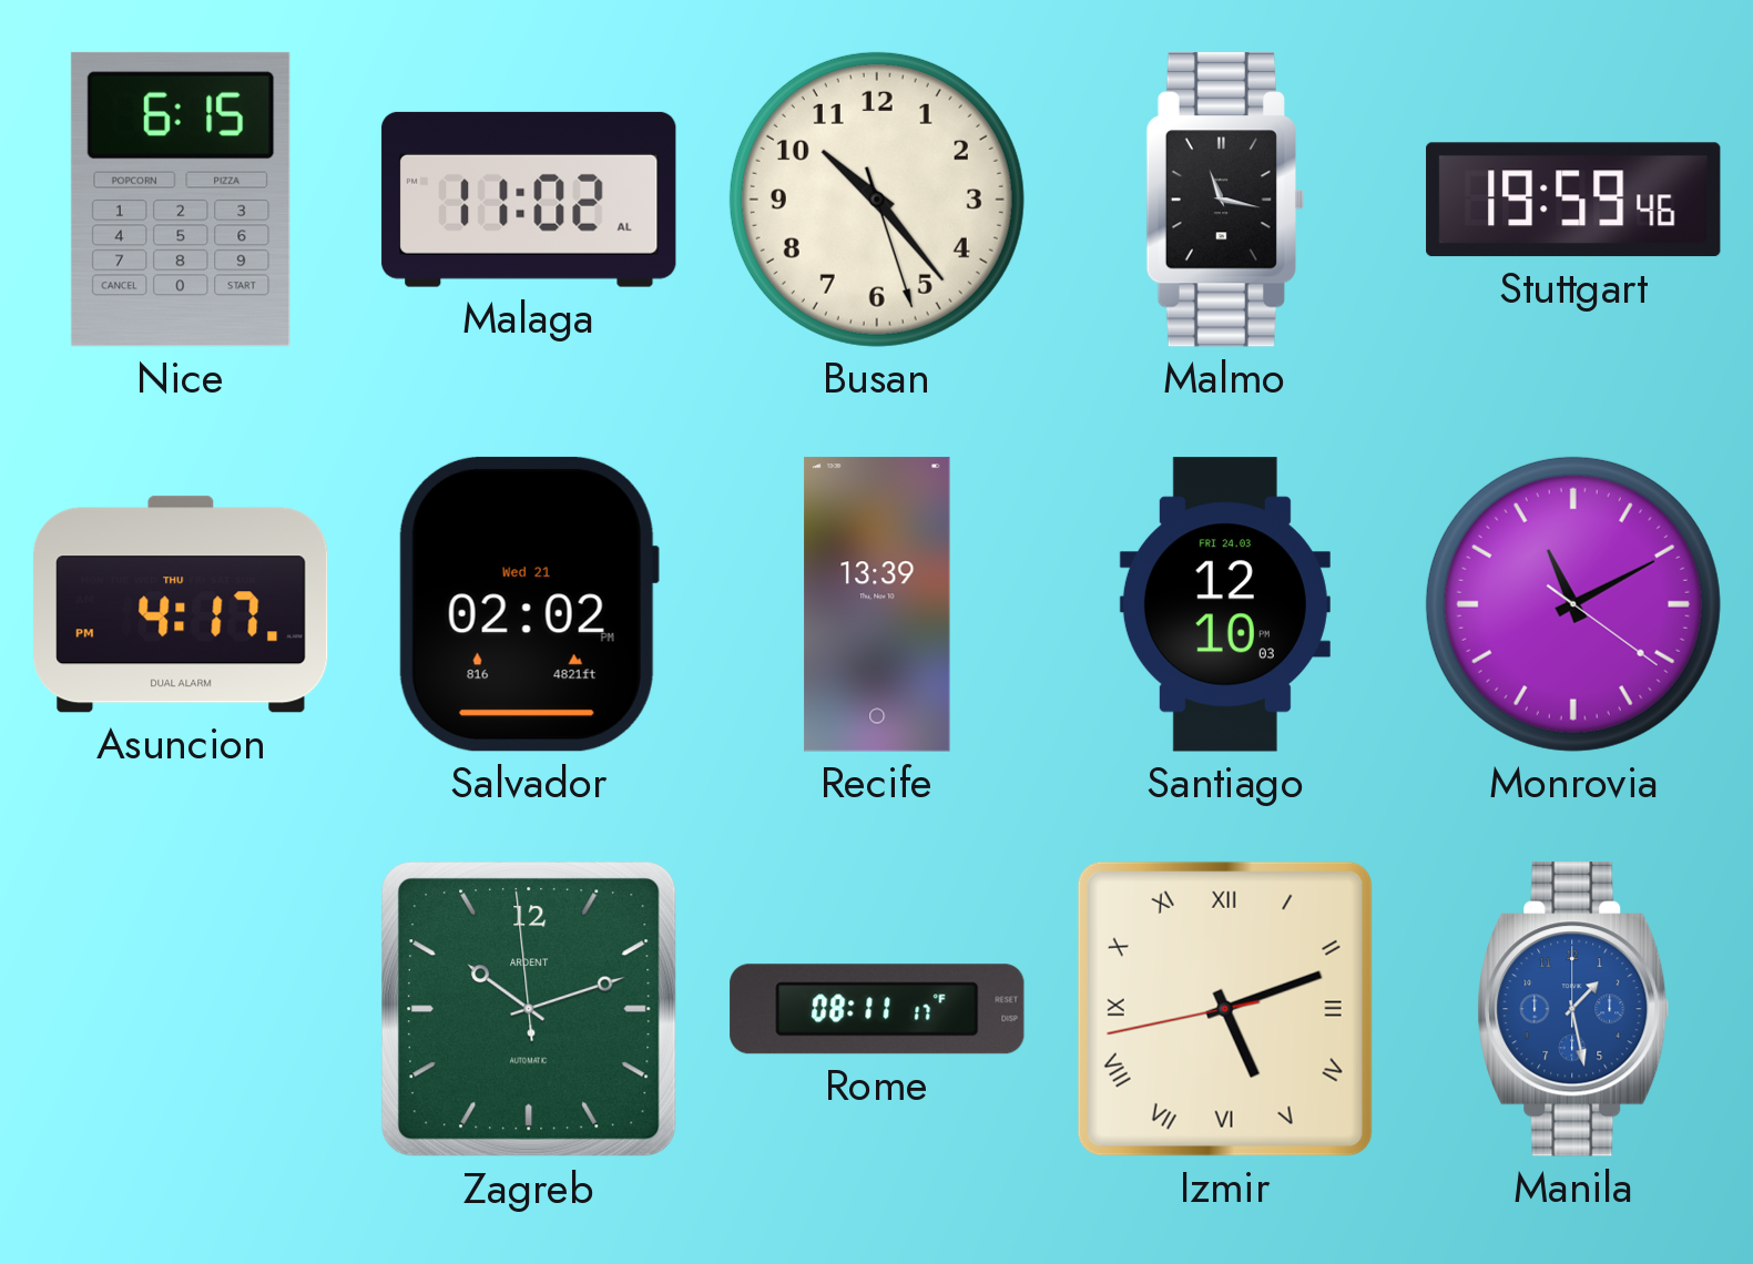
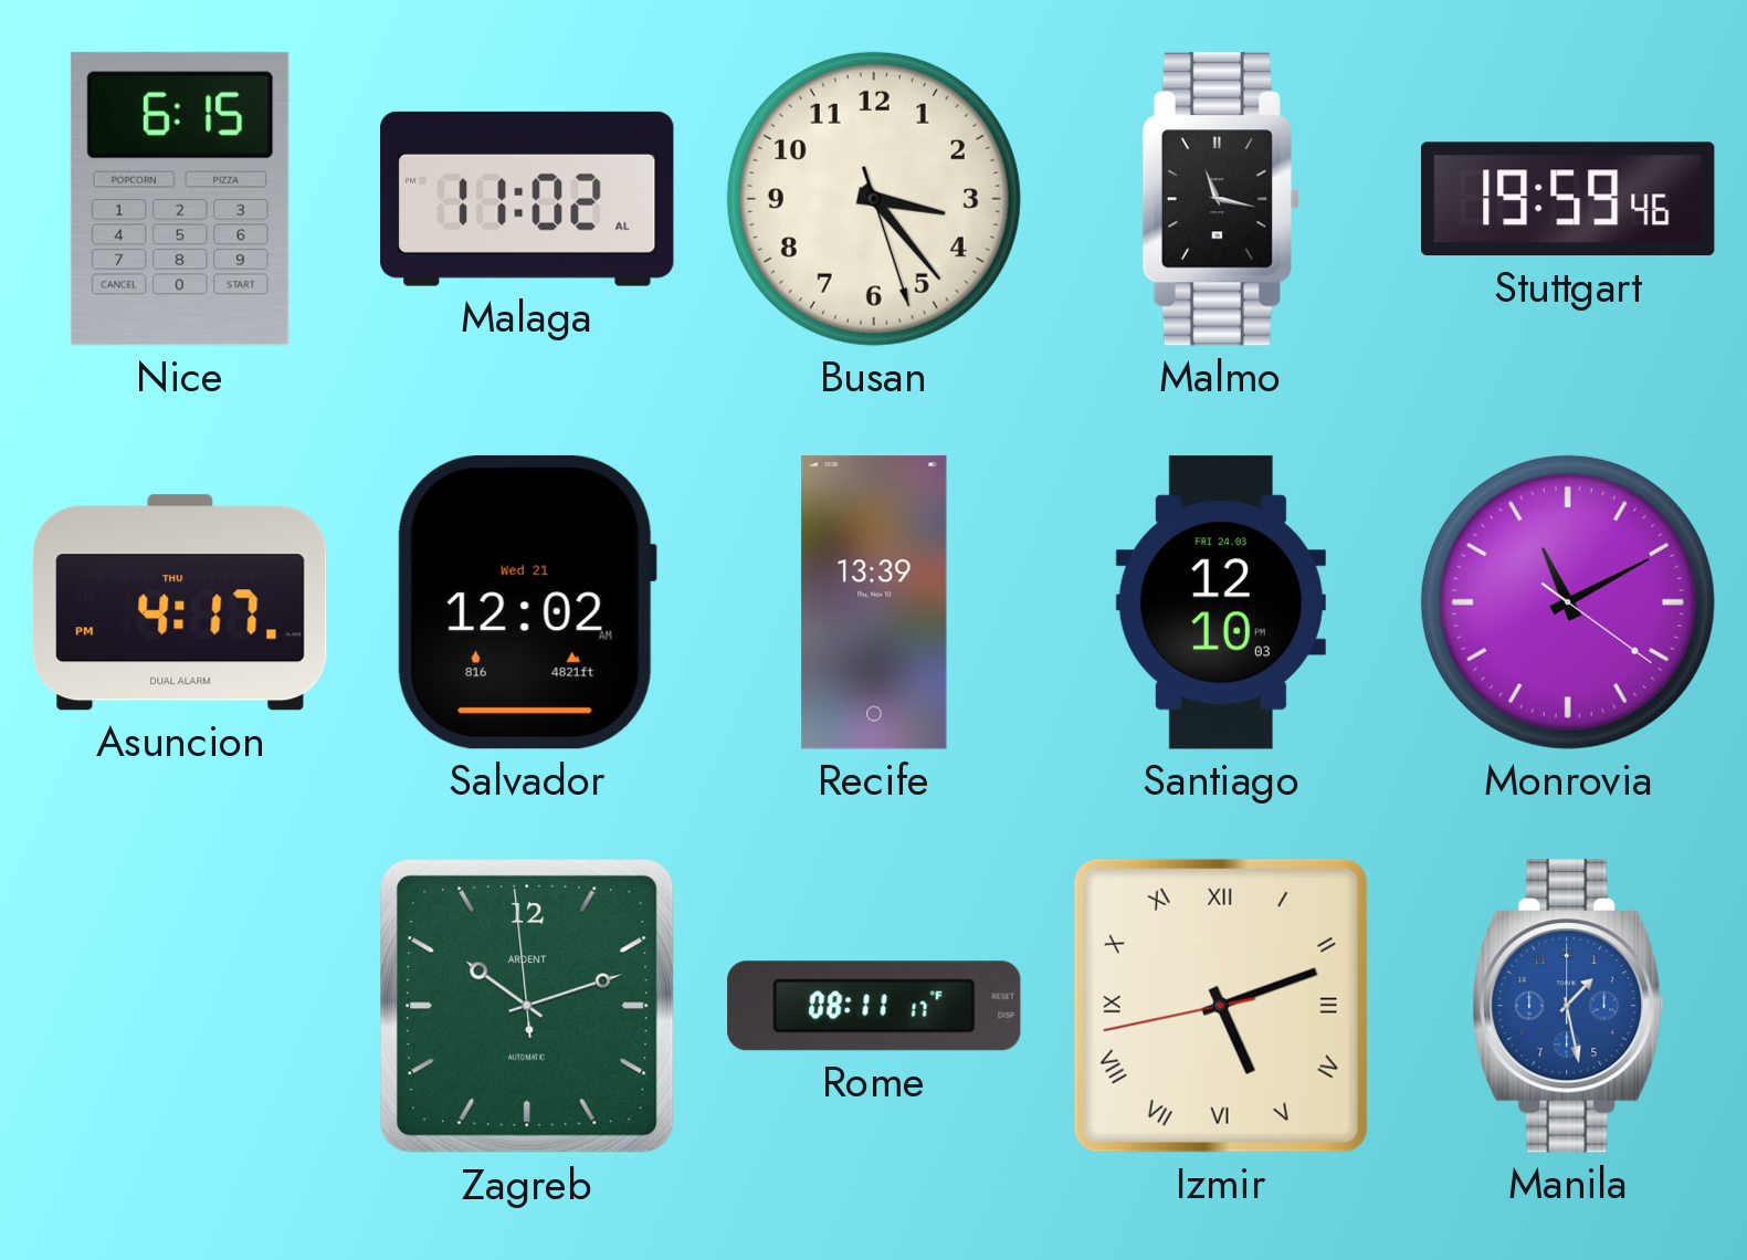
Busan: 10:23 -> 3:23
Salvador: 02:02 -> 12:02
